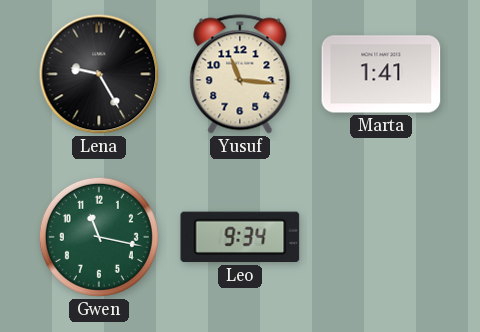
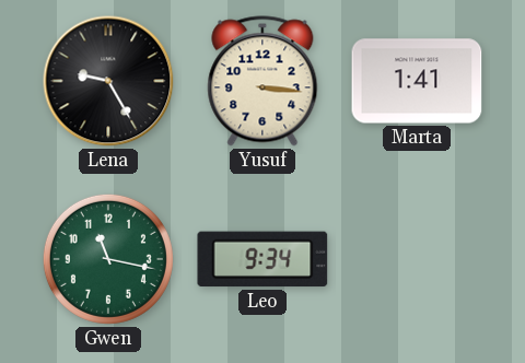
Yusuf: 11:16 -> 3:16
